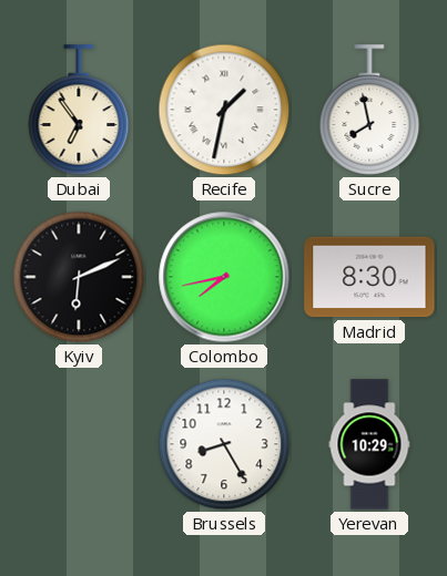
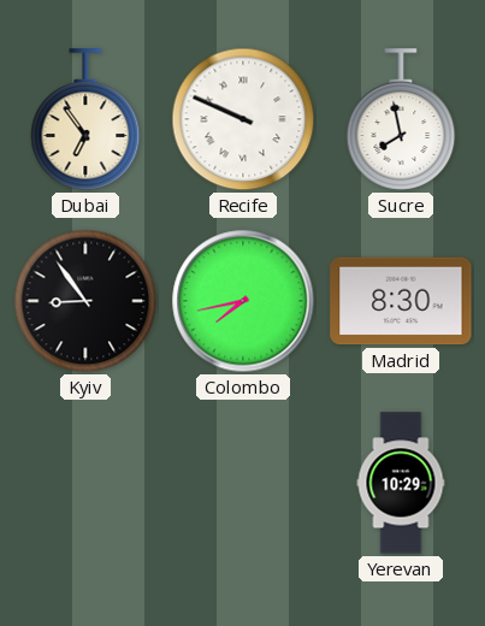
Recife: 1:32 -> 9:49
Kyiv: 6:11 -> 8:54
Brussels: 8:25 -> none
